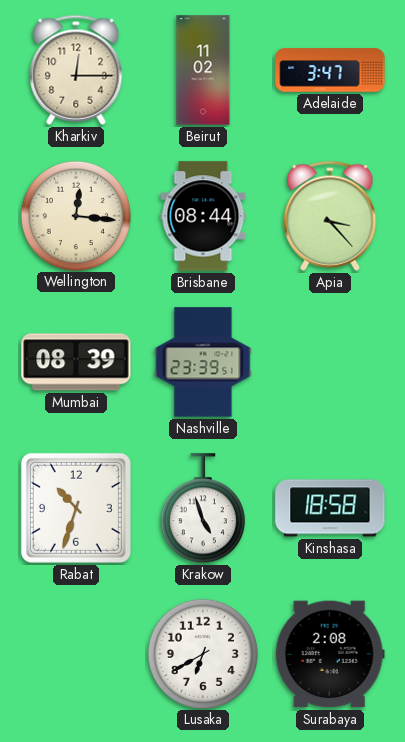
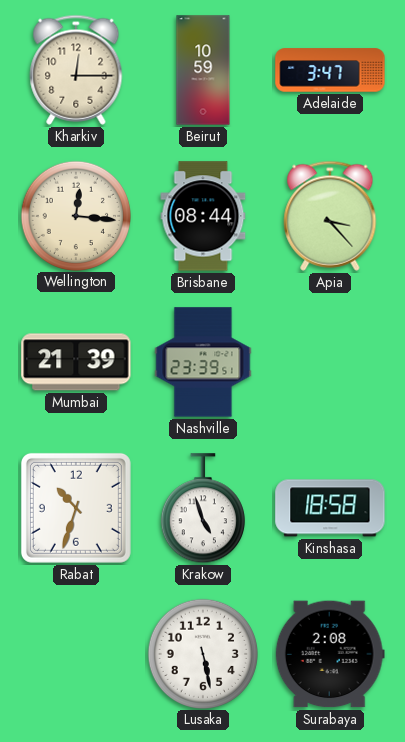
Beirut: 11:02 -> 10:59
Mumbai: 08:39 -> 21:39
Lusaka: 6:40 -> 5:28
